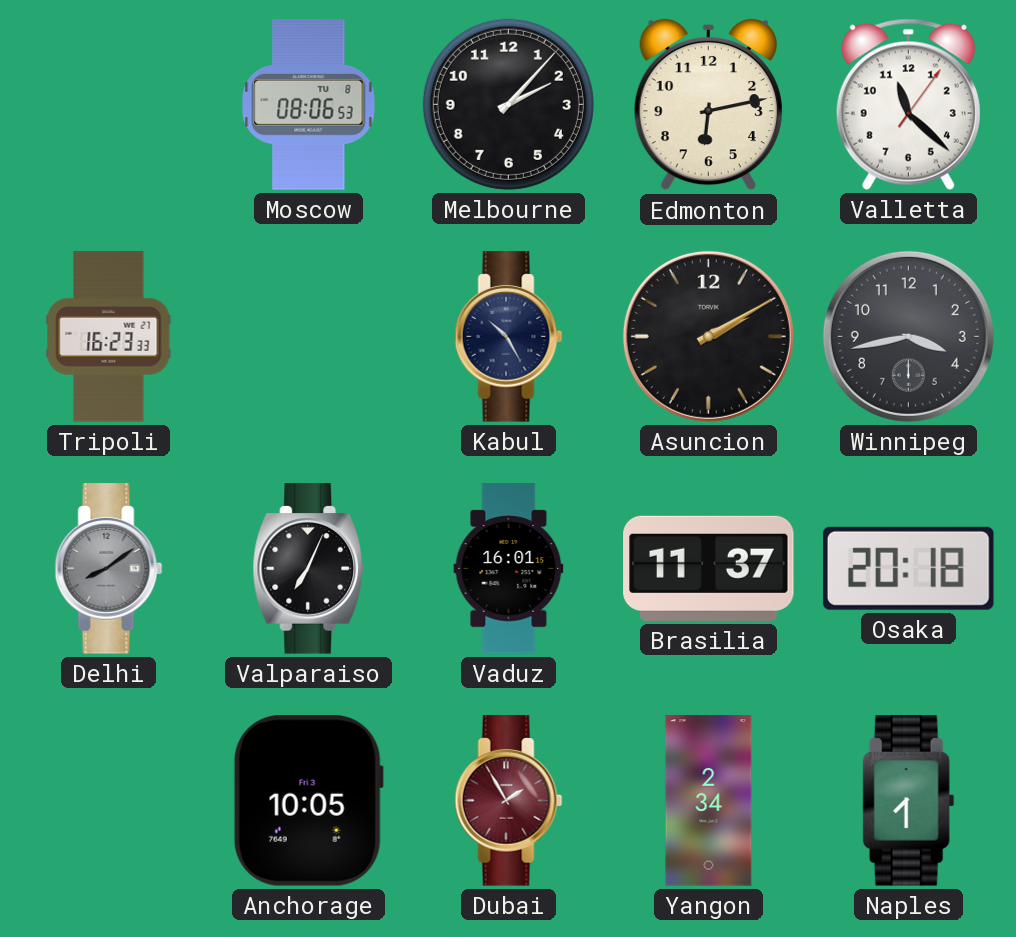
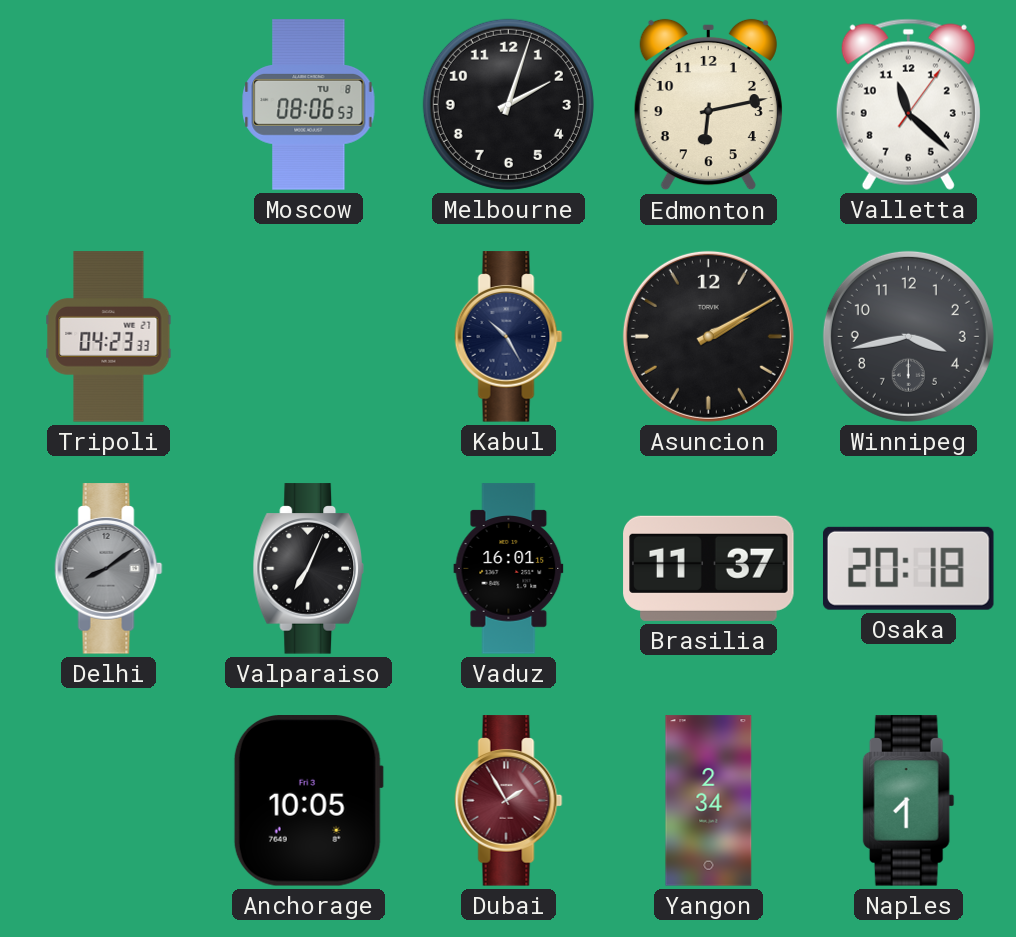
Melbourne: 2:07 -> 2:03
Tripoli: 16:23 -> 04:23
